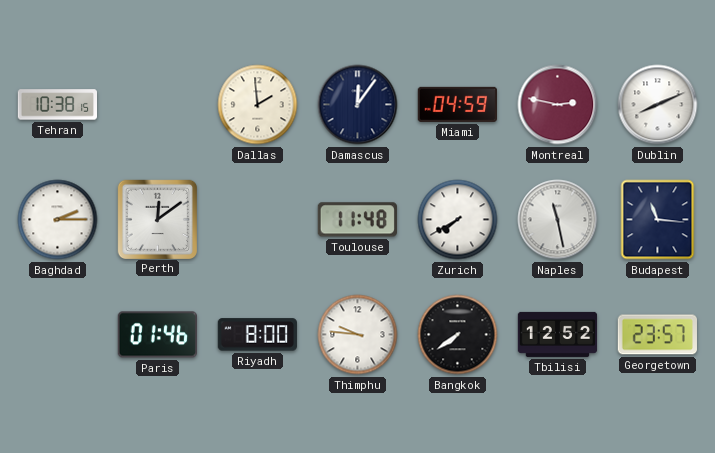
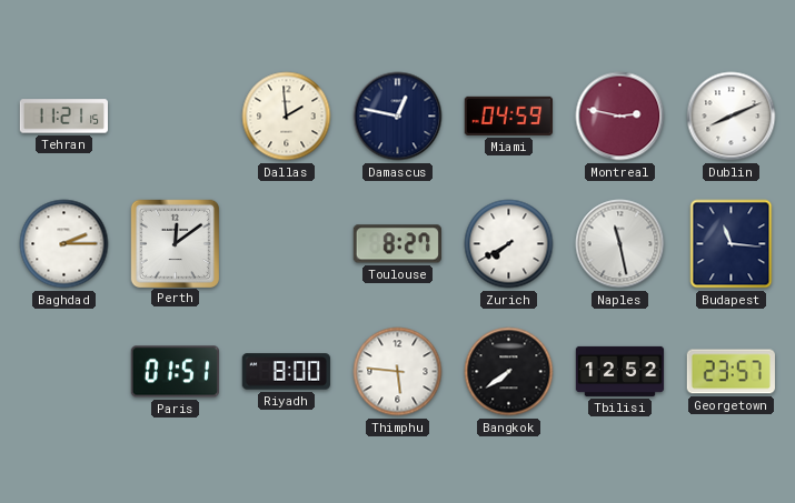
Tehran: 10:38 -> 11:21
Damascus: 12:06 -> 12:47
Toulouse: 11:48 -> 8:27
Paris: 01:46 -> 01:51
Thimphu: 9:46 -> 5:46
